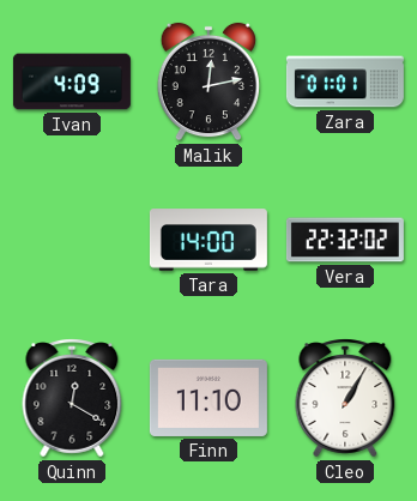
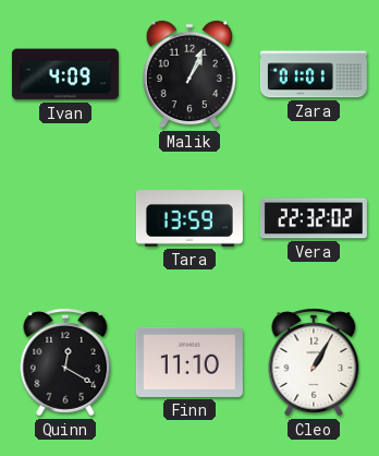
Malik: 12:13 -> 1:04
Tara: 14:00 -> 13:59
